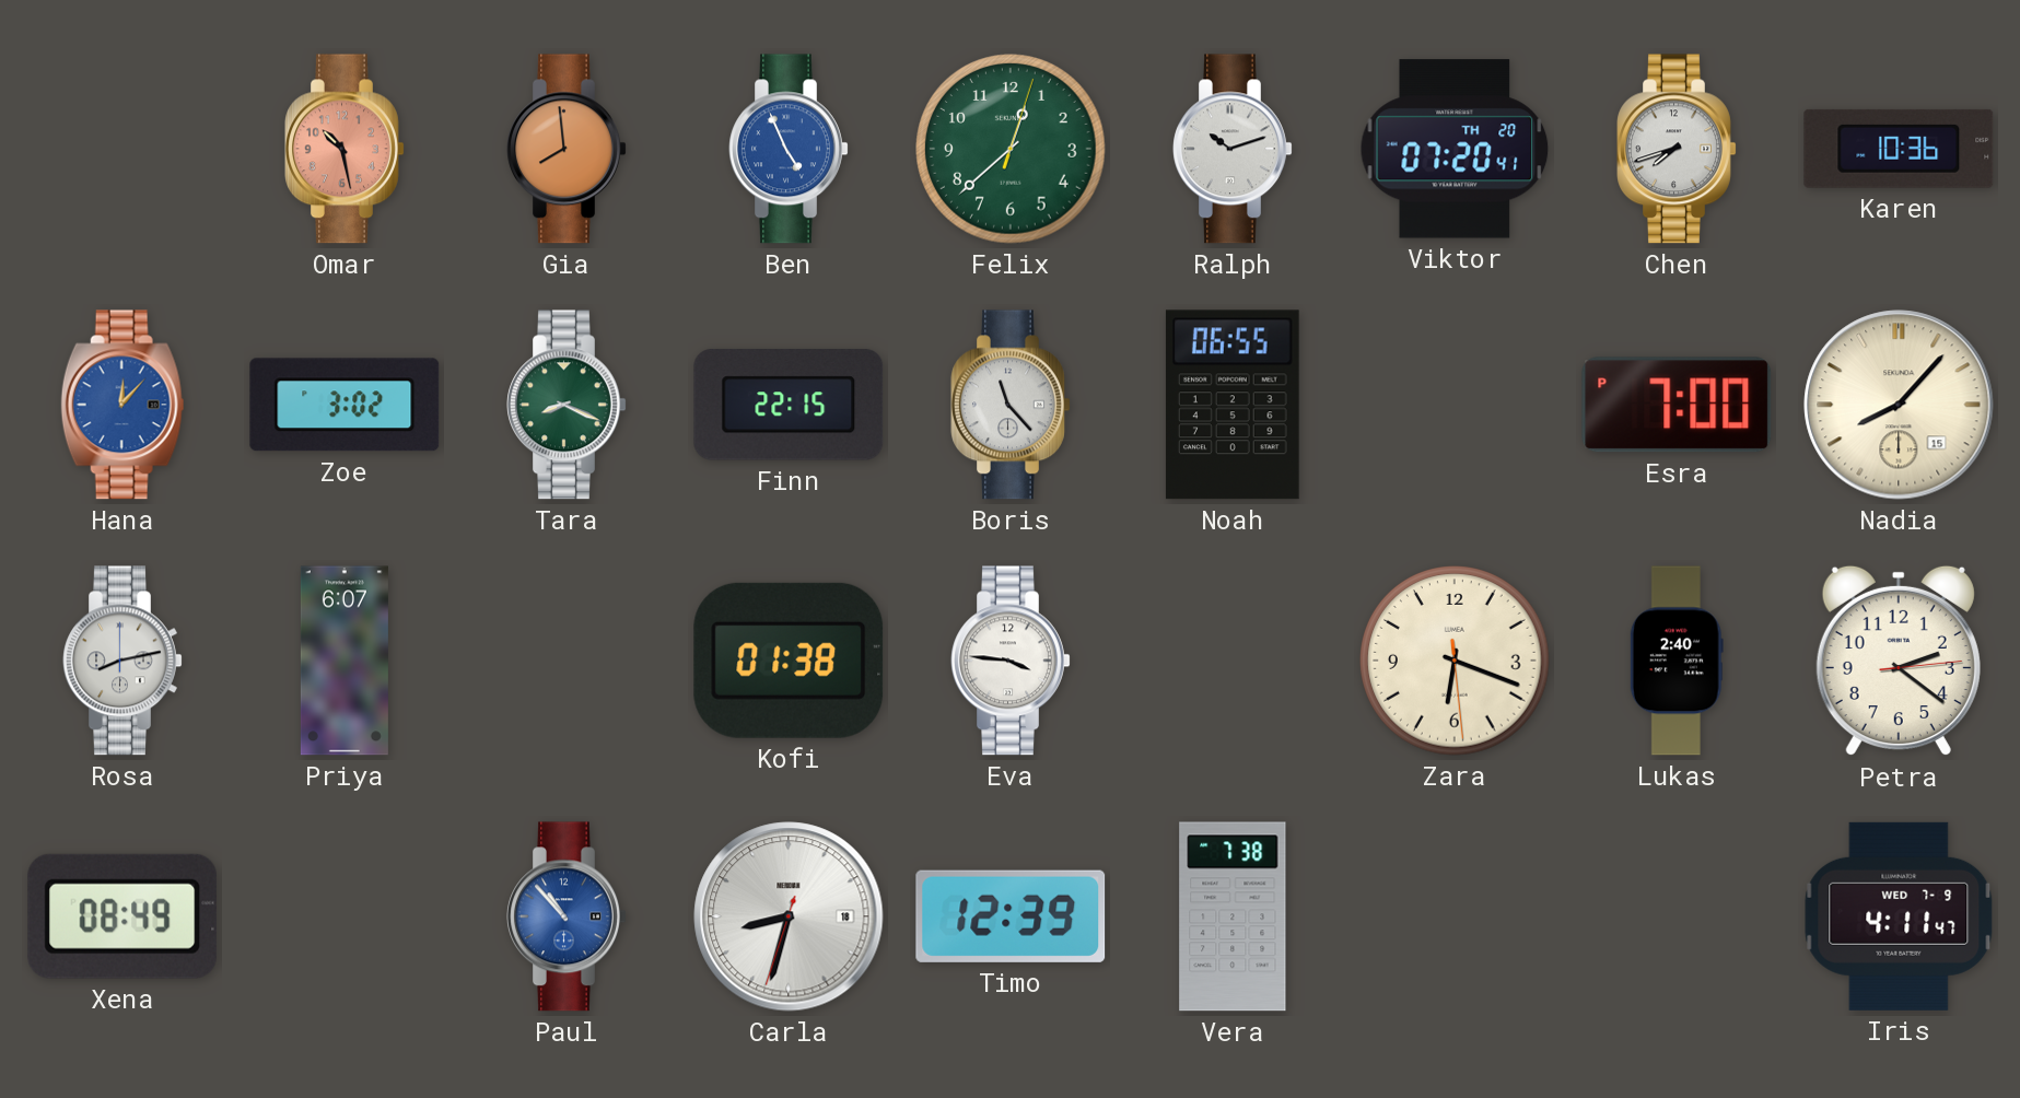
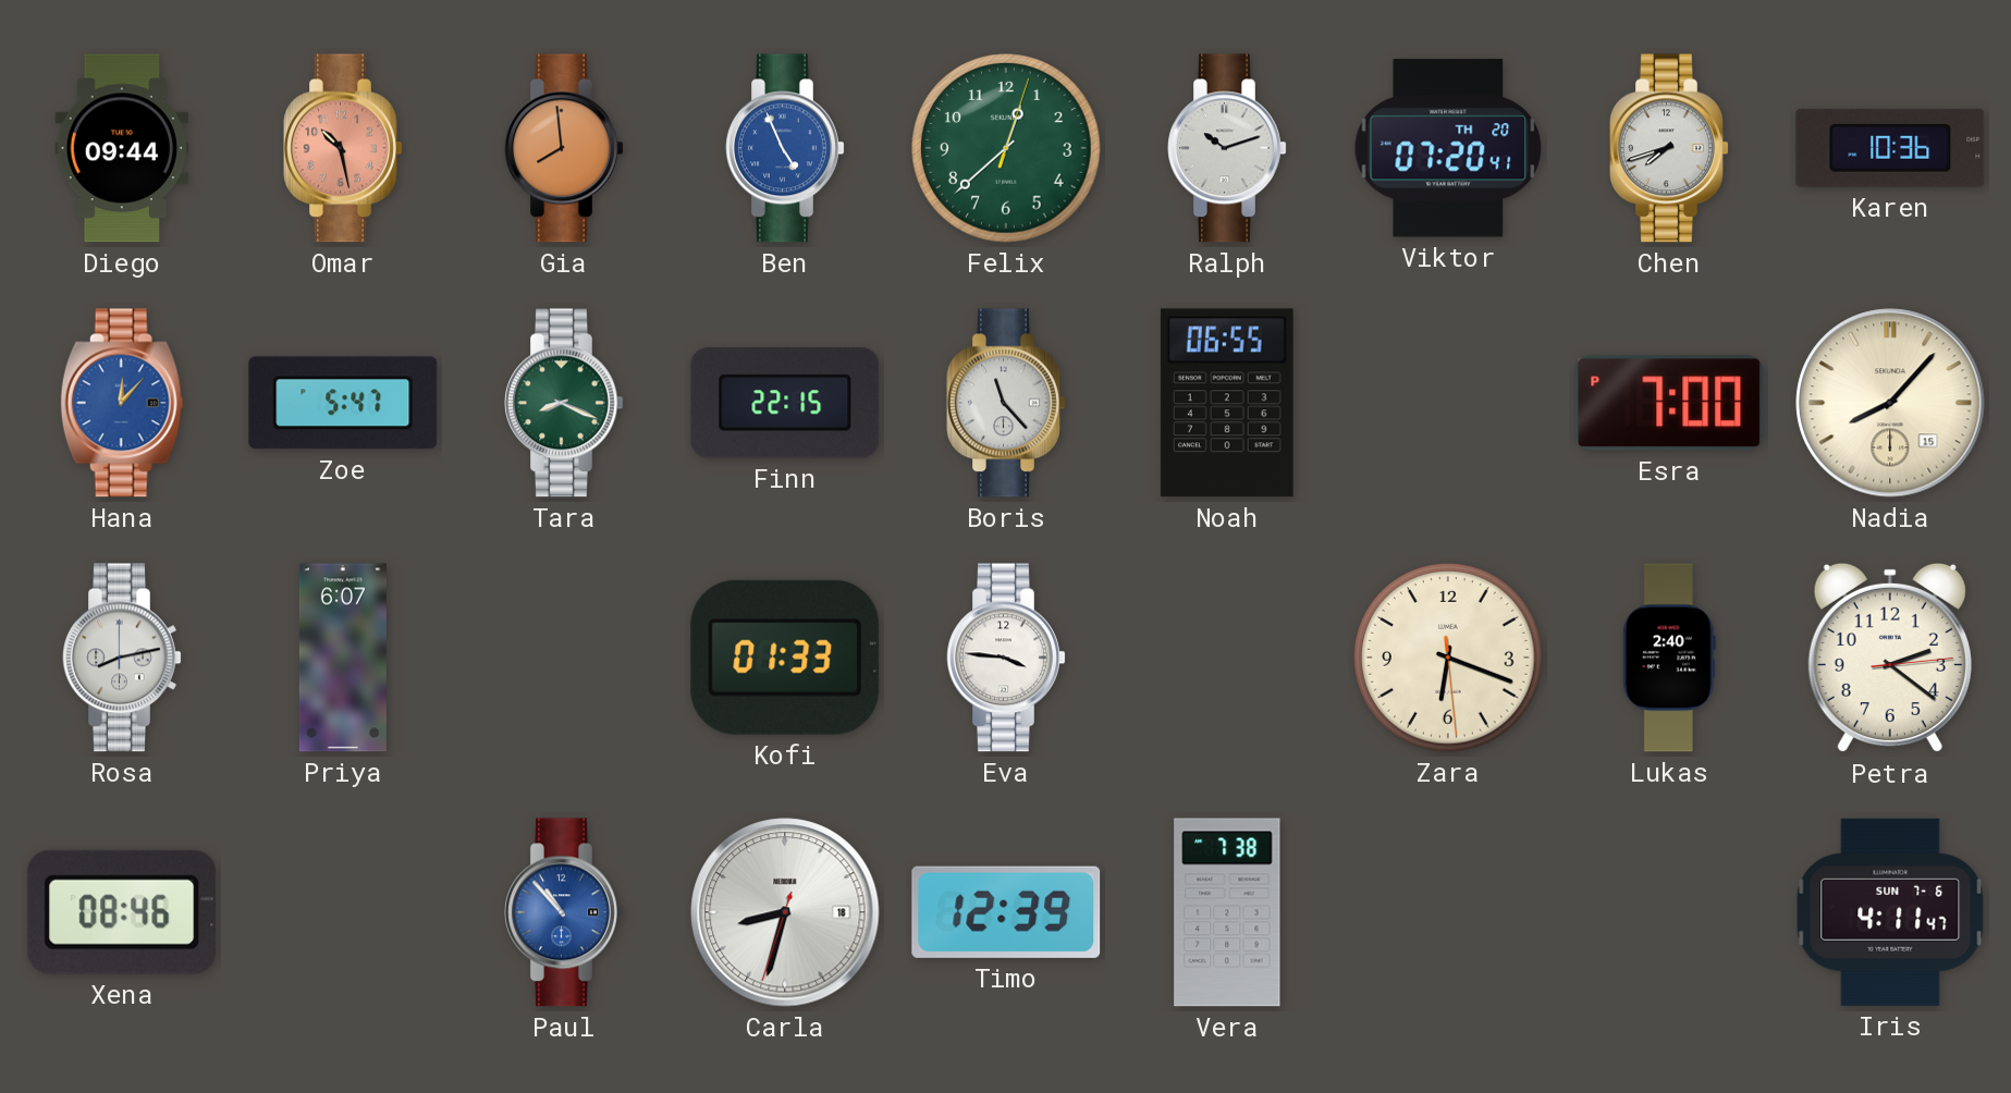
Diego: none -> 09:44
Zoe: 3:02 -> 5:47
Kofi: 01:38 -> 01:33
Xena: 08:49 -> 08:46
Iris date: WED 7-9 -> SUN 7-6
